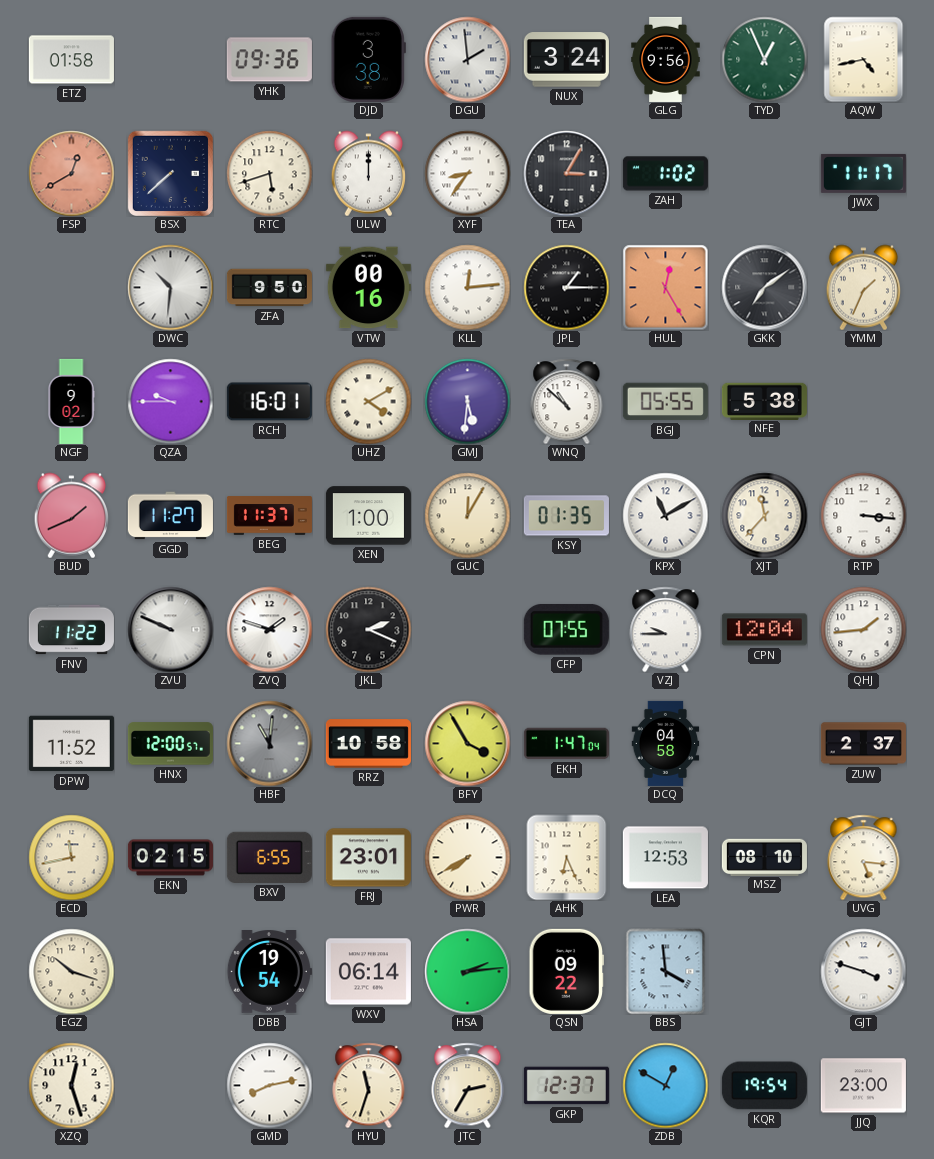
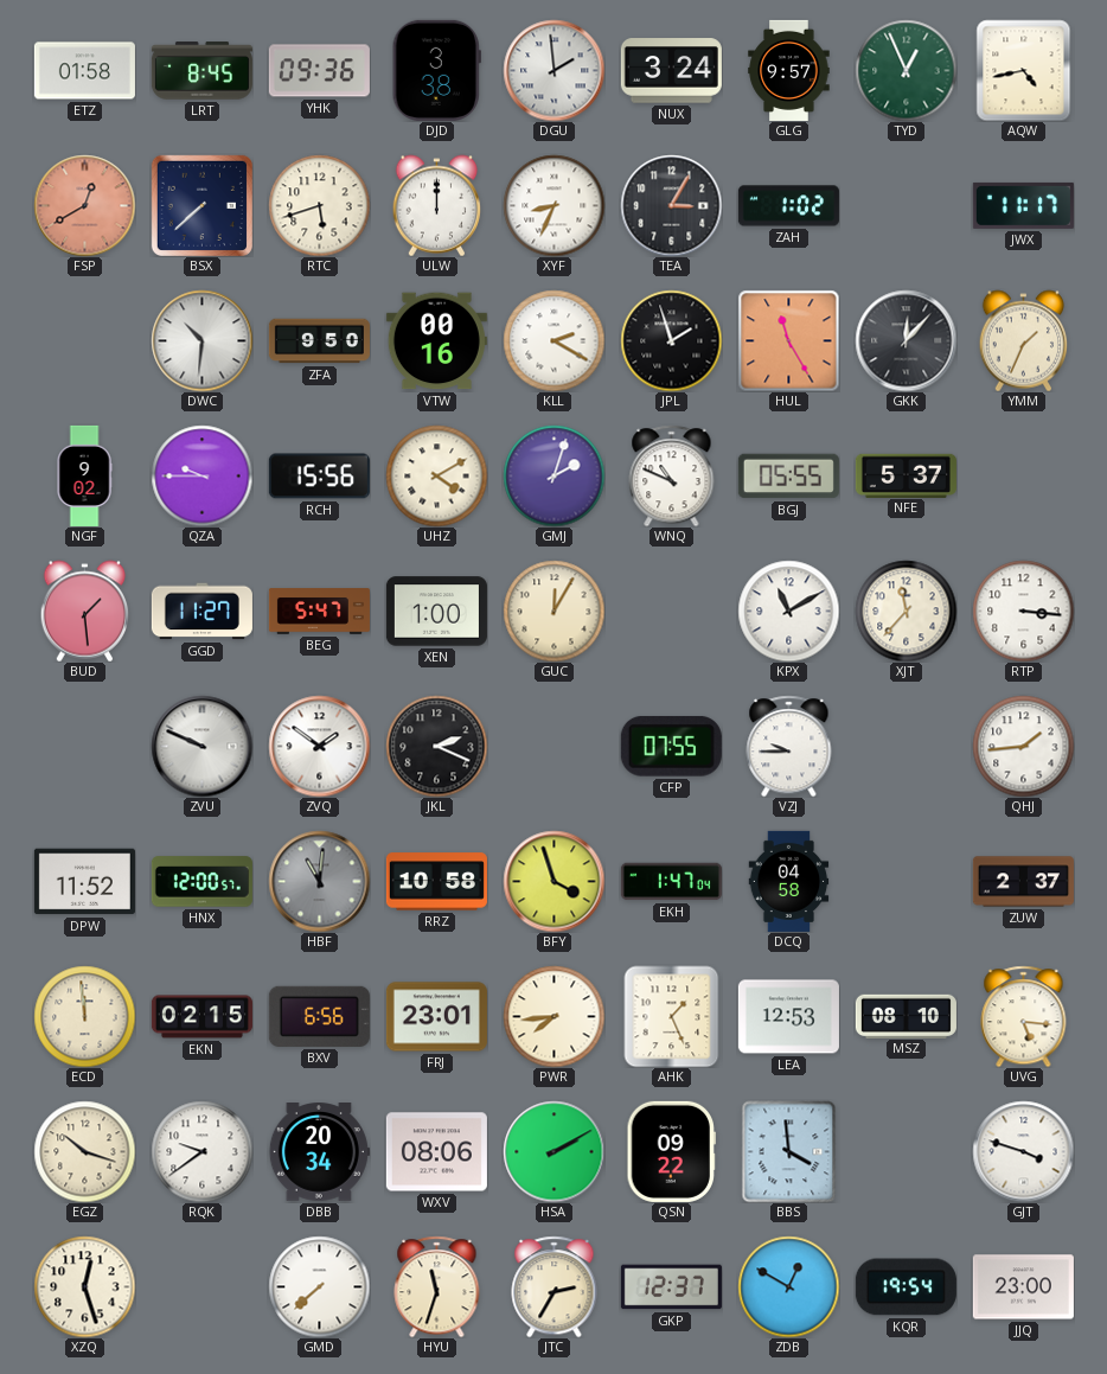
LRT: none -> 8:45
GLG: 9:56 -> 9:57
XYF: 8:36 -> 8:34
KLL: 12:14 -> 2:20
JPL: 1:15 -> 1:57
HUL: 12:25 -> 11:25
GKK: 7:09 -> 12:07
RCH: 16:01 -> 15:56
GMJ: 5:31 -> 2:03
WNQ: 10:52 -> 10:49
NFE: 5:38 -> 5:37
BUD: 1:41 -> 1:29
BEG: 11:37 -> 5:47
KSY: 01:35 -> none
FNV: 11:22 -> none
ZVQ: 1:48 -> 1:51
CPN: 12:04 -> none
BFY: 3:55 -> 3:57
ECD: 11:43 -> 11:59
BXV: 6:55 -> 6:56
PWR: 7:40 -> 7:44
AHK: 6:26 -> 1:26
RQK: none -> 9:39
DBB: 19:54 -> 20:34
WXV: 06:14 -> 08:06
HSA: 2:14 -> 2:10
GMD: 8:13 -> 7:38
